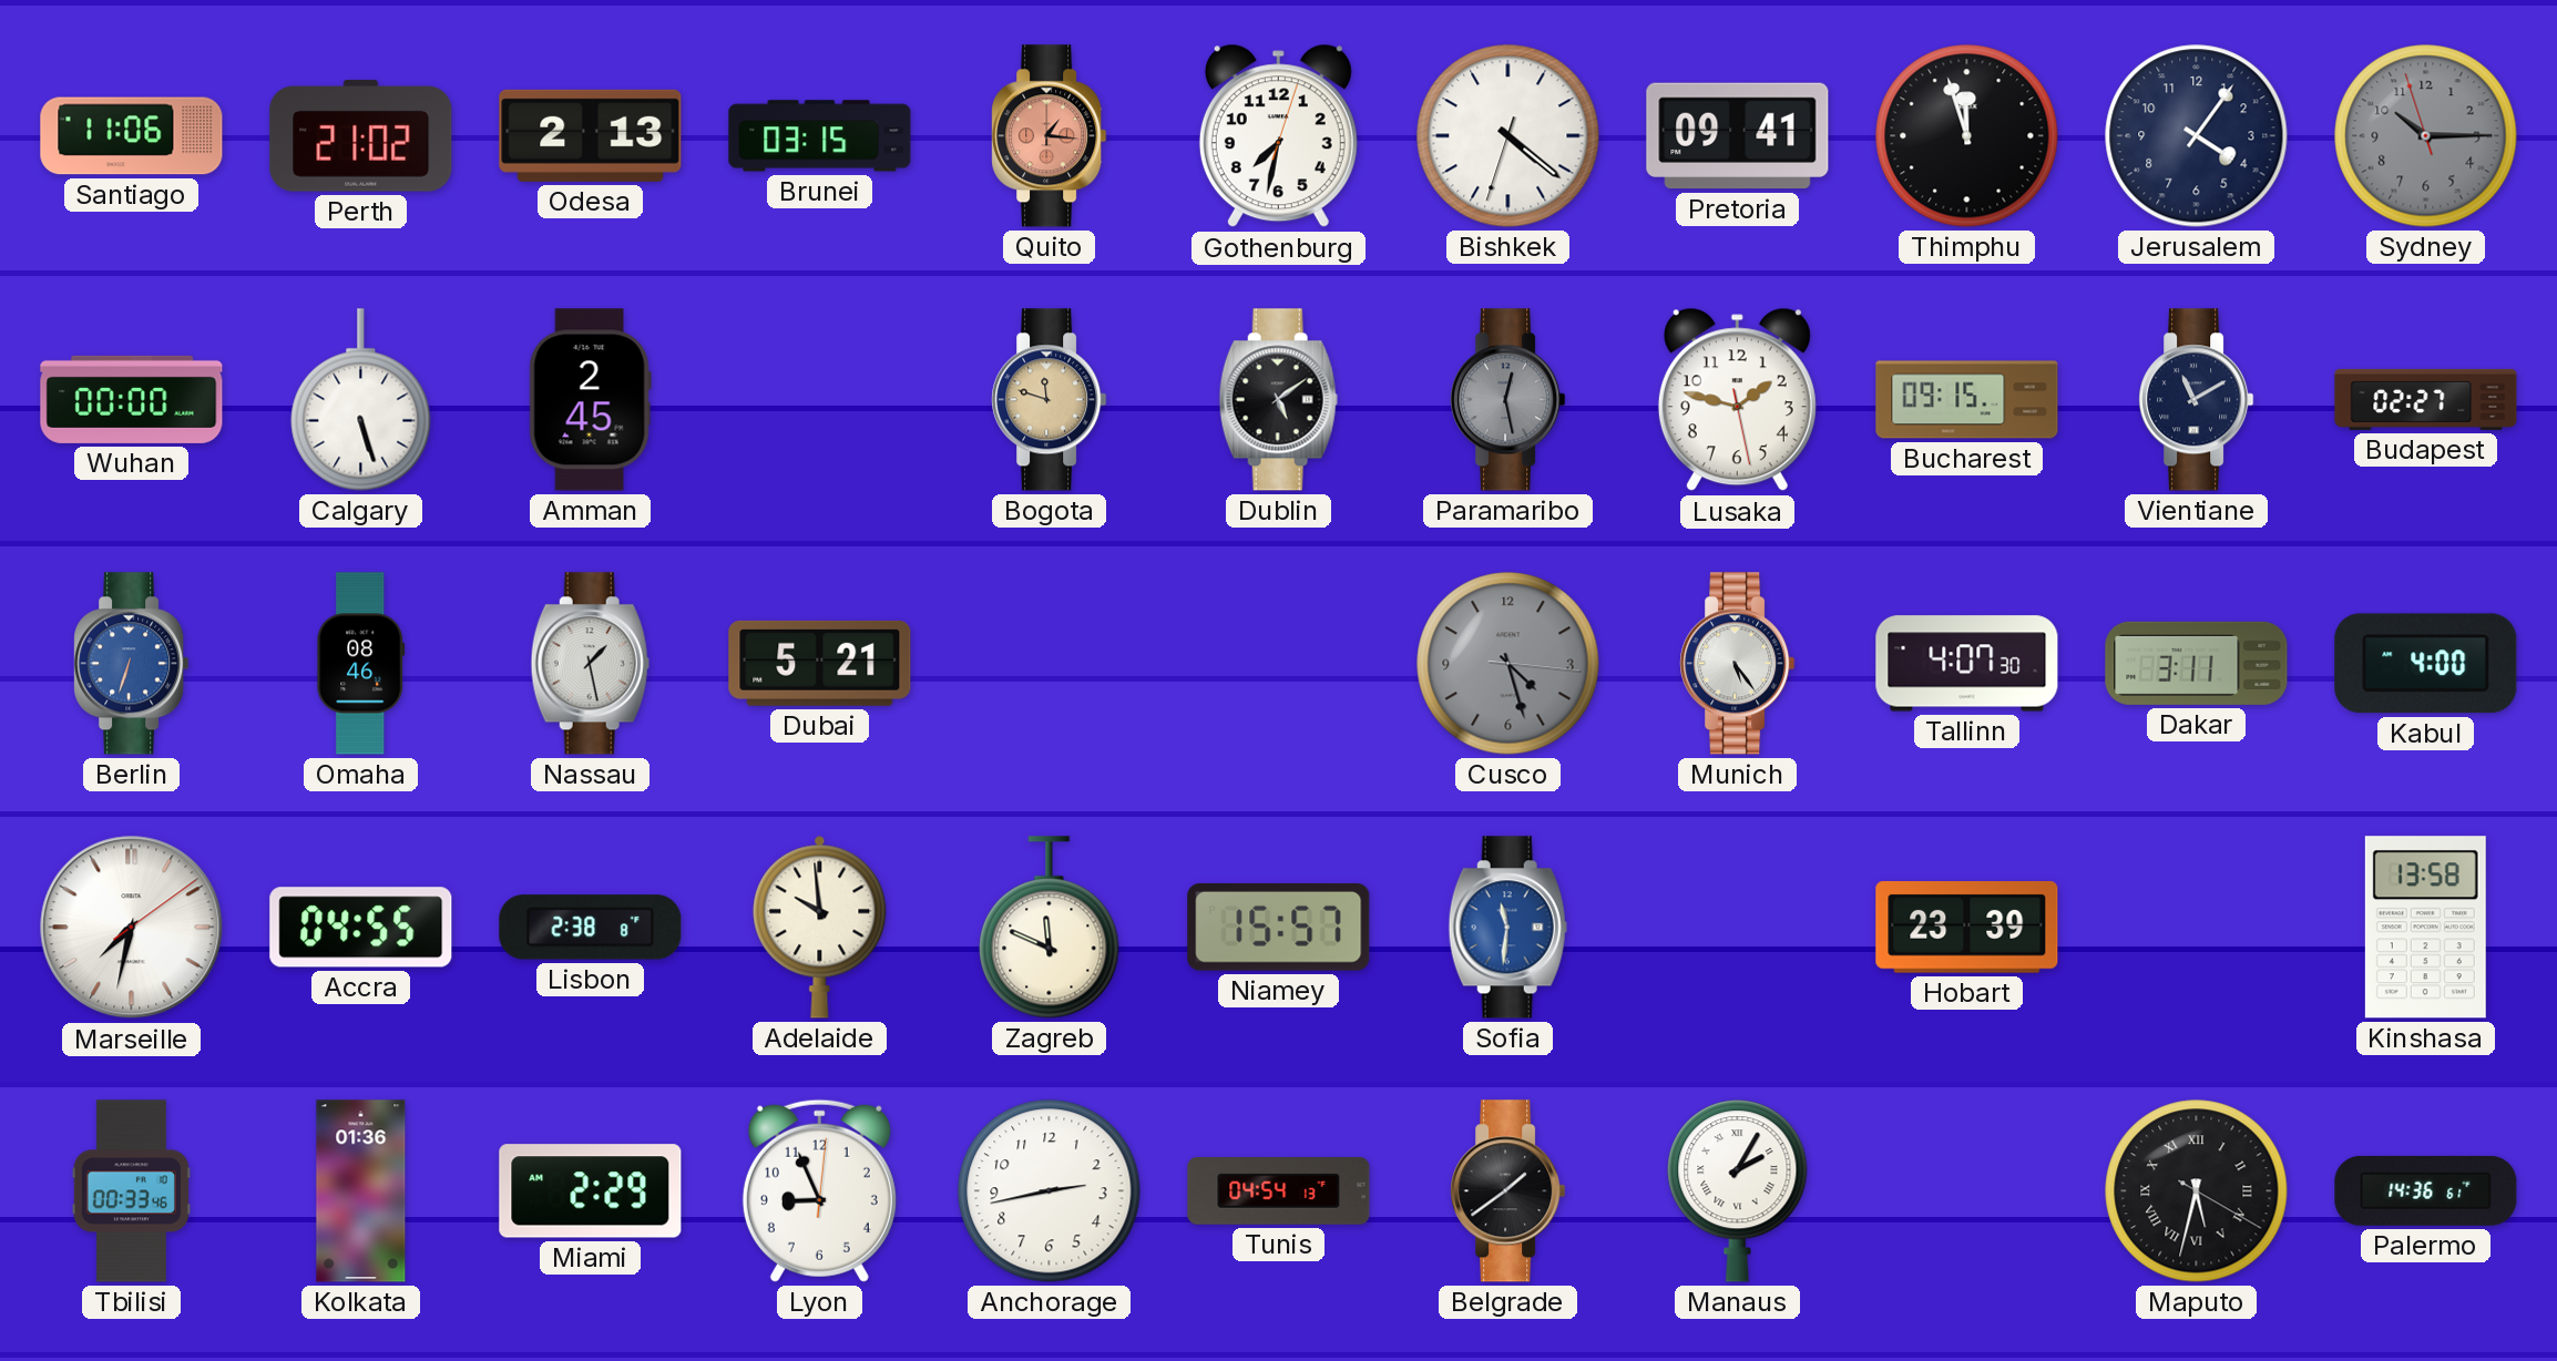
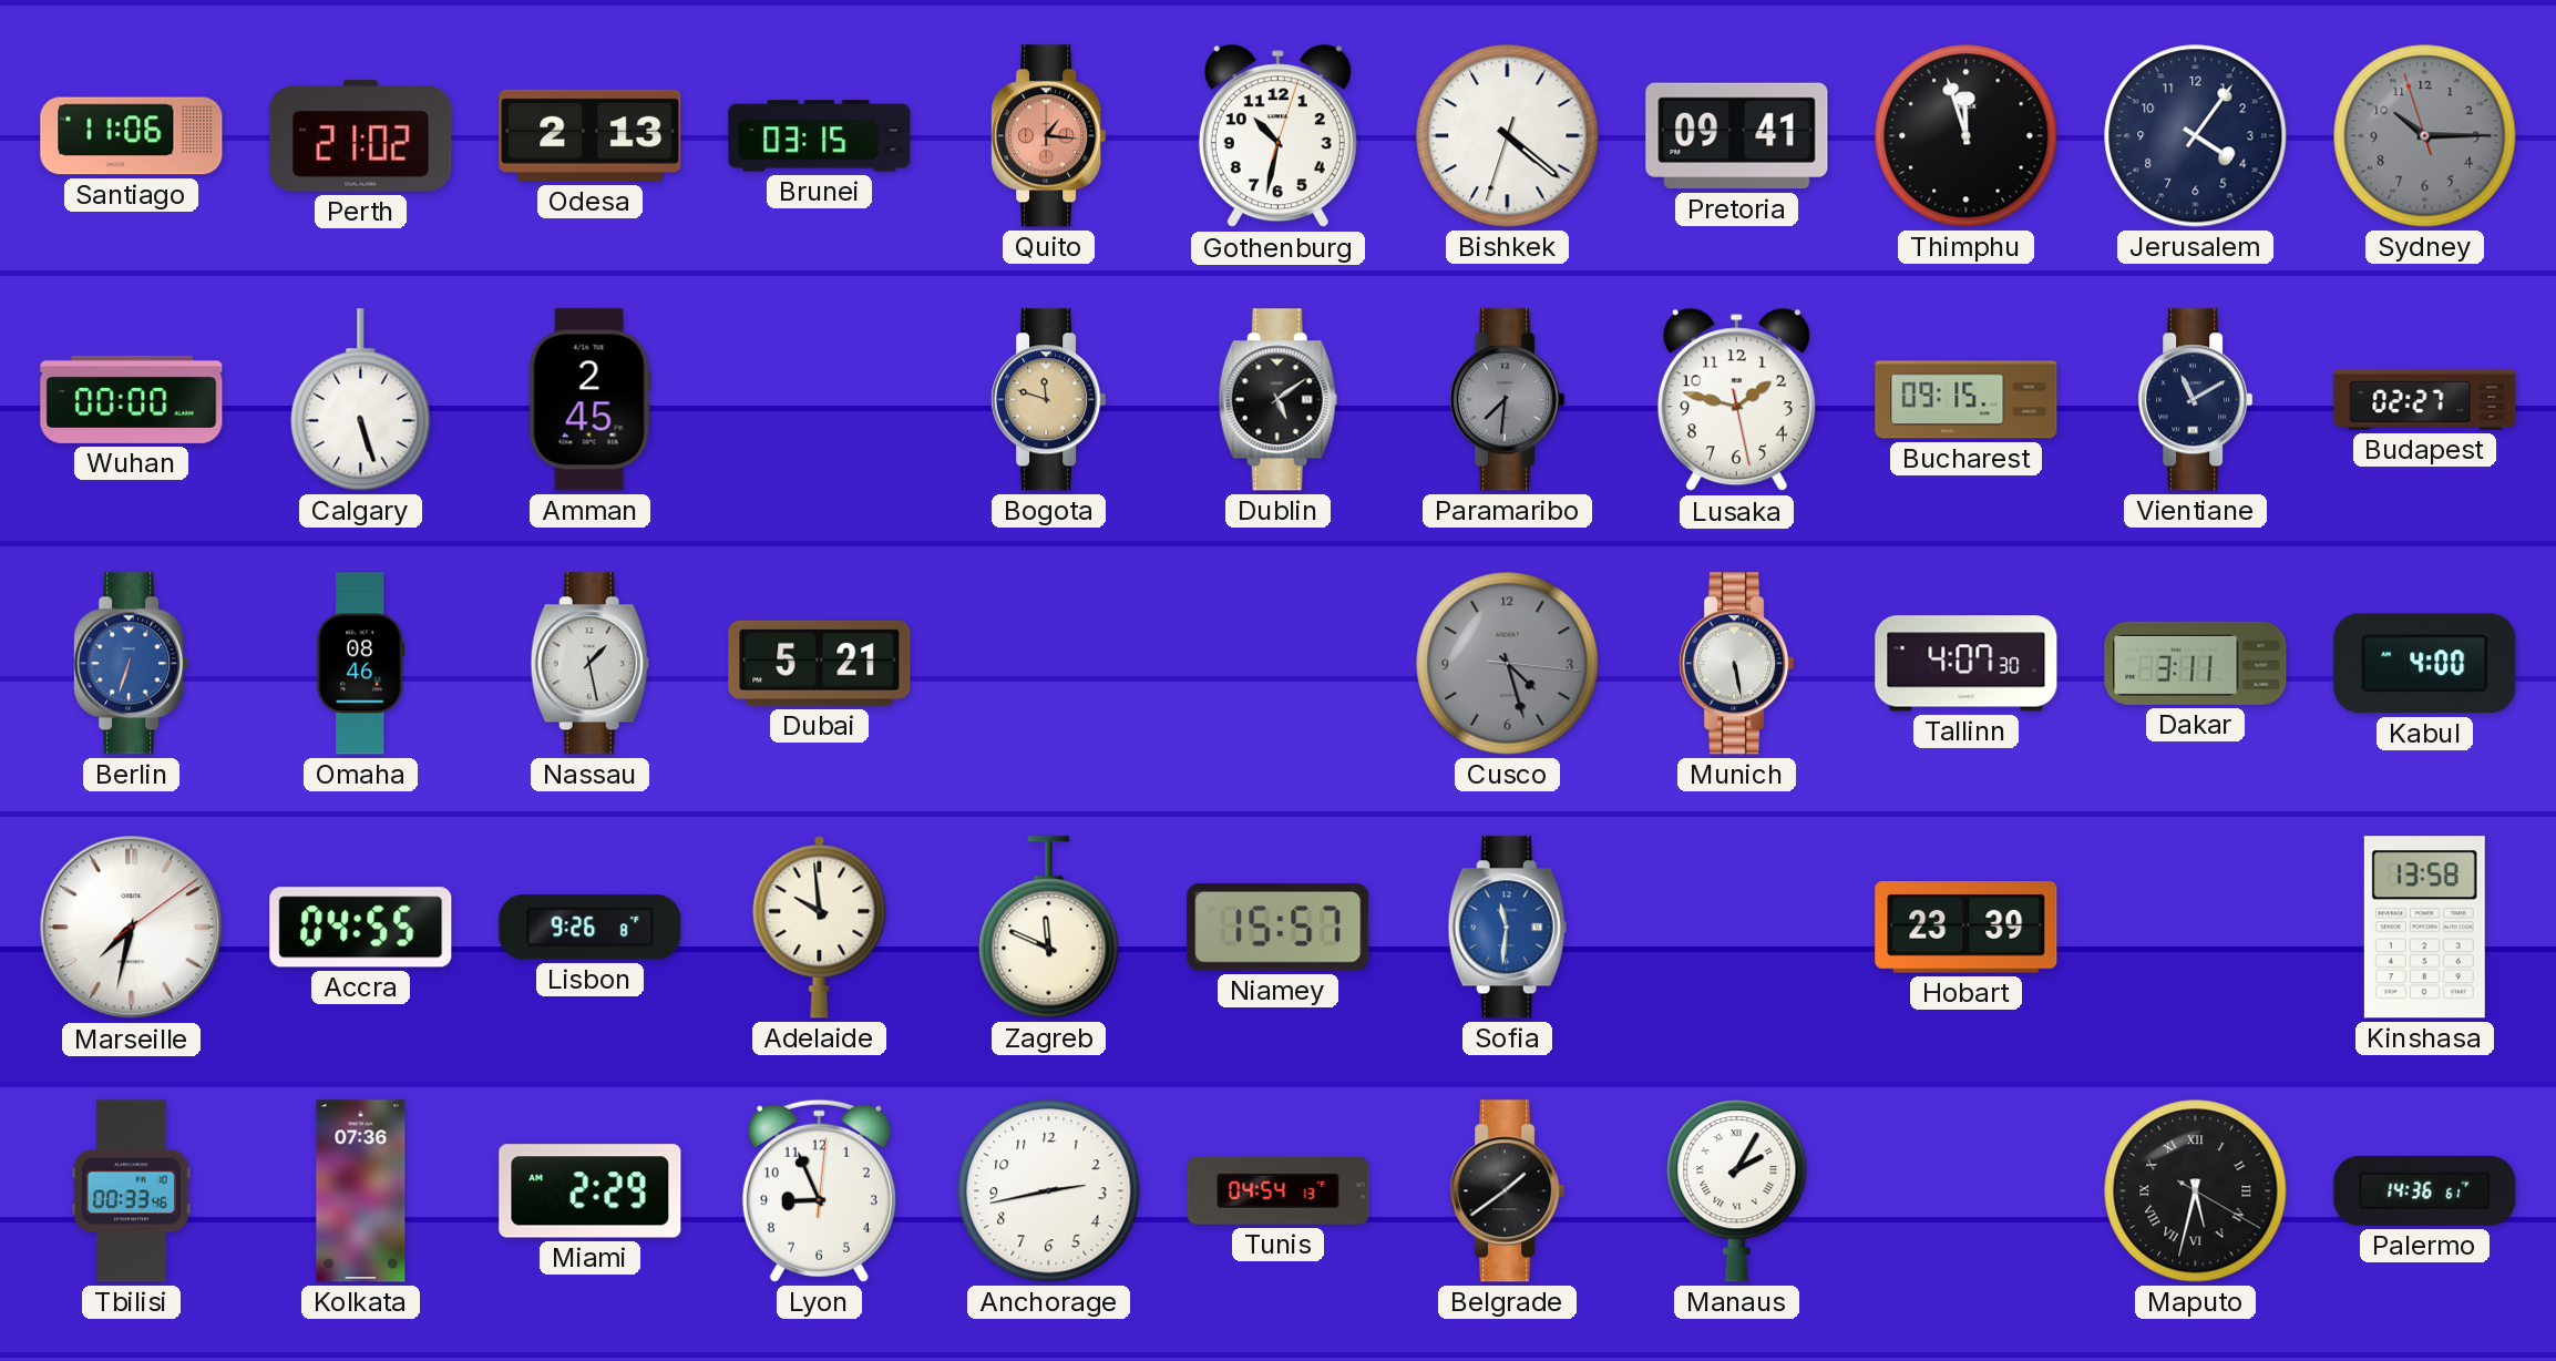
Gothenburg: 7:32 -> 10:32
Paramaribo: 12:28 -> 7:31
Munich: 5:24 -> 5:28
Lisbon: 2:38 -> 9:26
Kolkata: 01:36 -> 07:36
